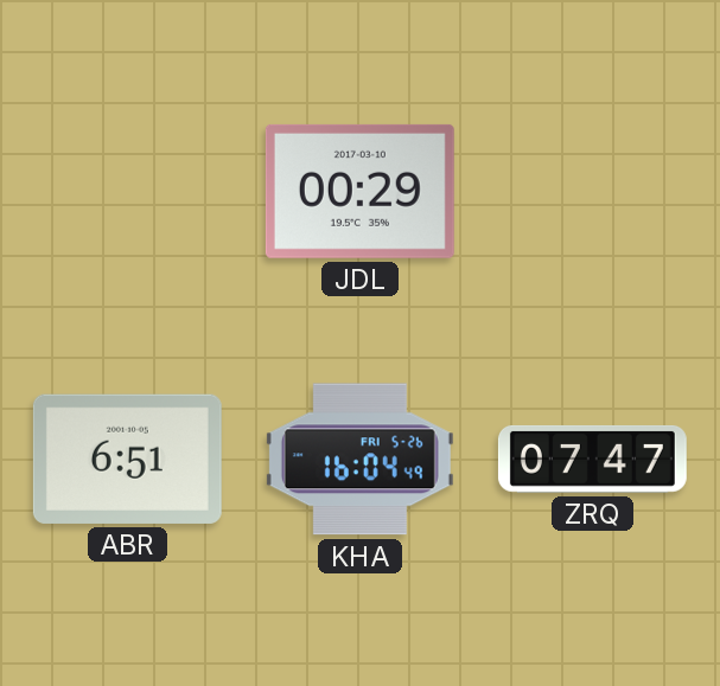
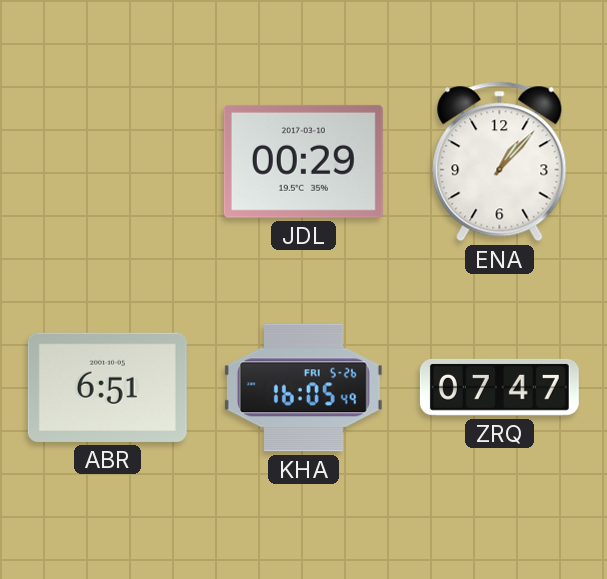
ENA: none -> 1:07
KHA: 16:04 -> 16:05
